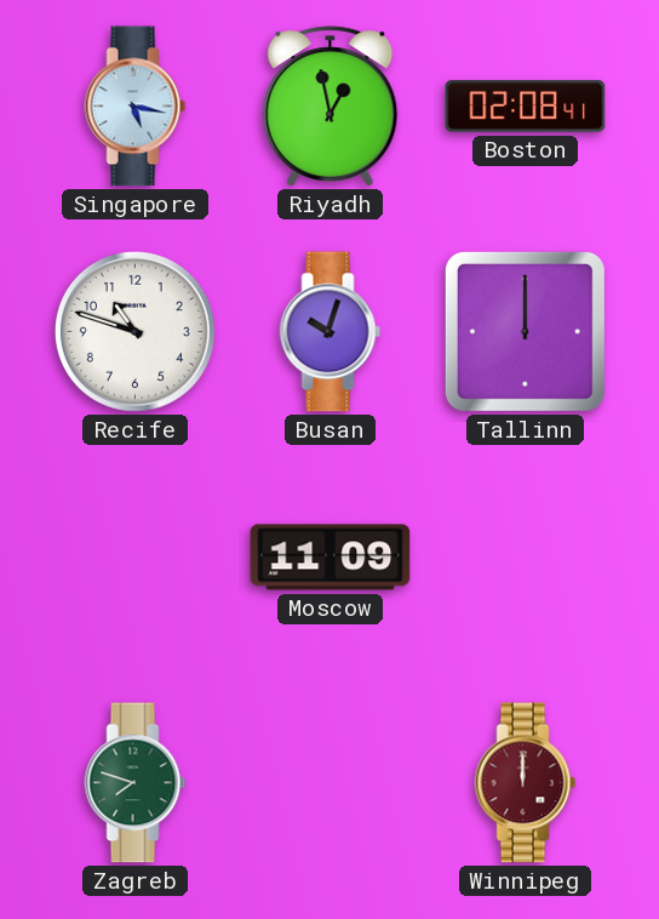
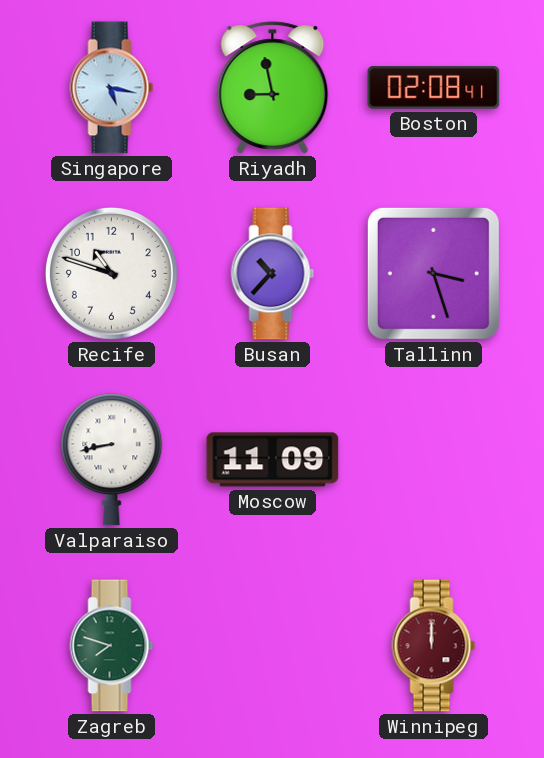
Riyadh: 12:58 -> 8:58
Busan: 10:03 -> 10:37
Tallinn: 12:00 -> 3:27
Valparaiso: none -> 8:43
